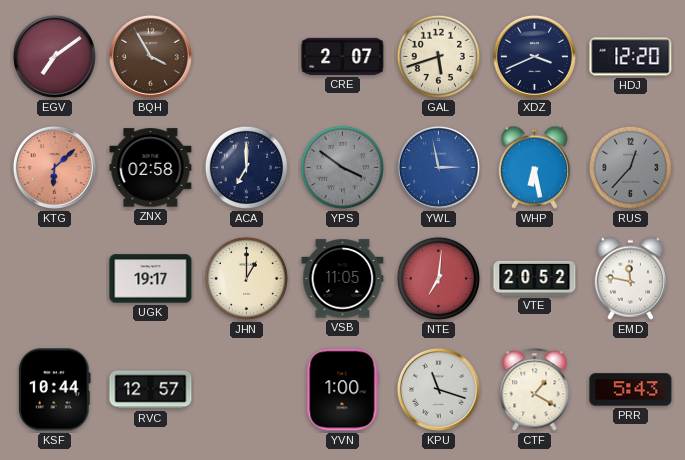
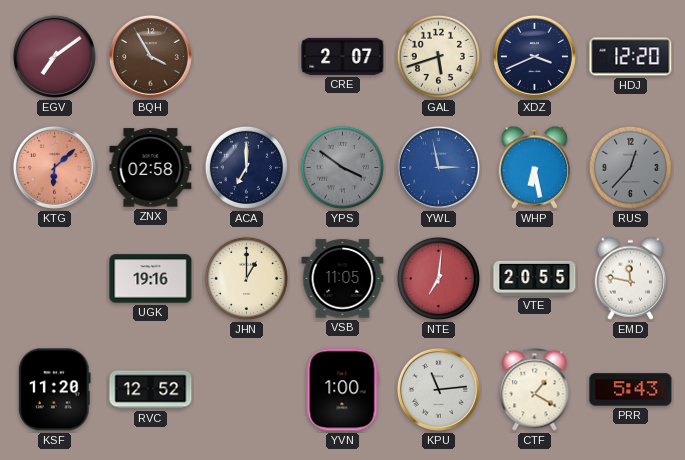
UGK: 19:17 -> 19:16
VTE: 20:52 -> 20:55
KSF: 10:44 -> 11:20
RVC: 12:57 -> 12:52
KPU: 11:18 -> 11:14
